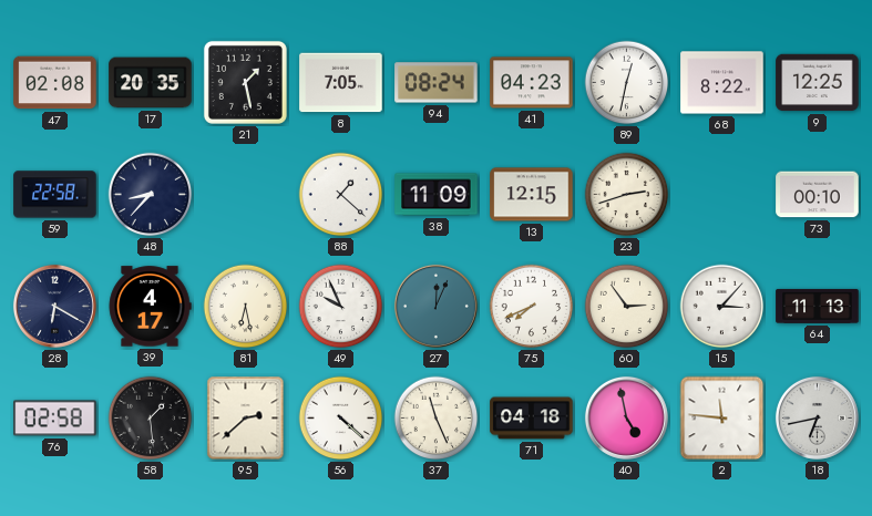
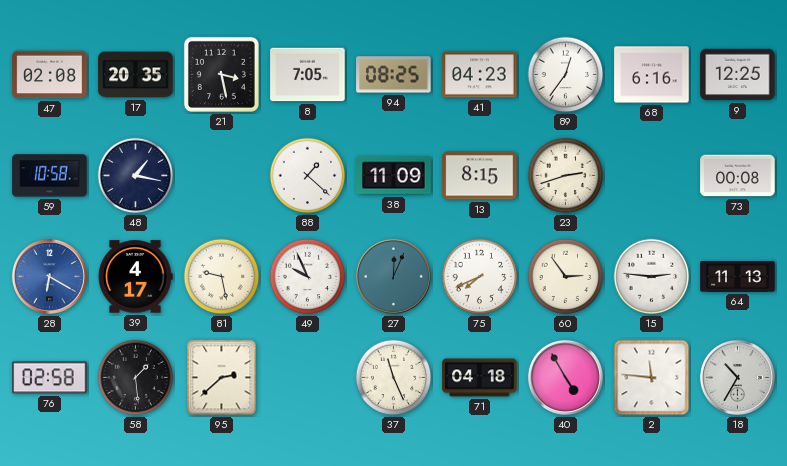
21: 1:28 -> 3:28
94: 08:24 -> 08:25
89: 12:32 -> 12:36
68: 8:22 -> 6:16
59: 22:58 -> 10:58
48: 8:37 -> 1:17
13: 12:15 -> 8:15
73: 00:10 -> 00:08
28 dial: navy -> blue
81: 6:28 -> 9:28
15: 3:07 -> 2:46
56: 4:22 -> none
40: 4:58 -> 4:55
18: 6:43 -> 10:35
